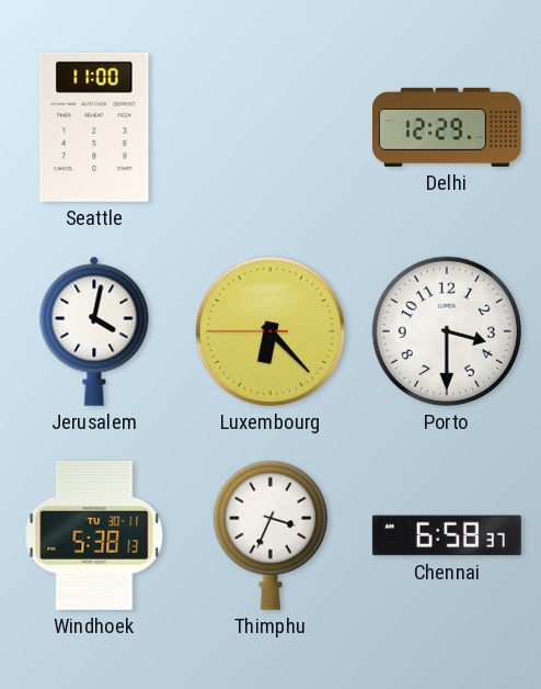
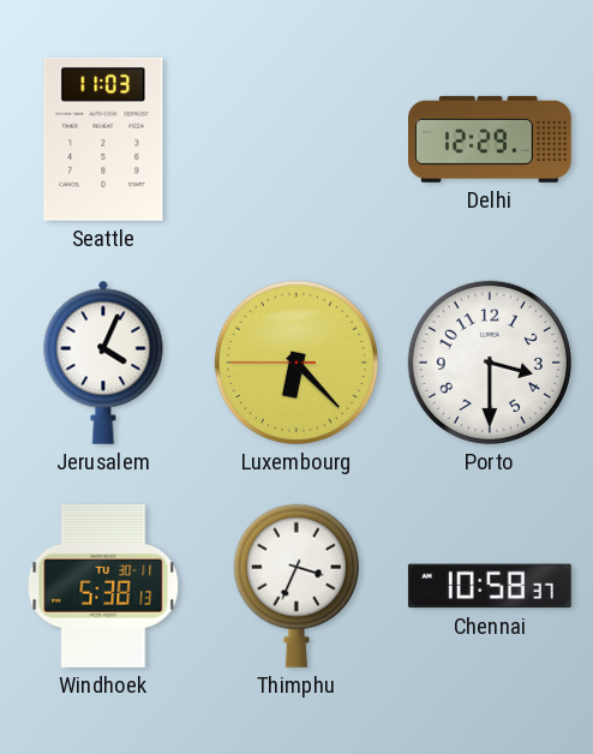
Seattle: 11:00 -> 11:03
Jerusalem: 4:02 -> 4:04
Chennai: 6:58 -> 10:58
